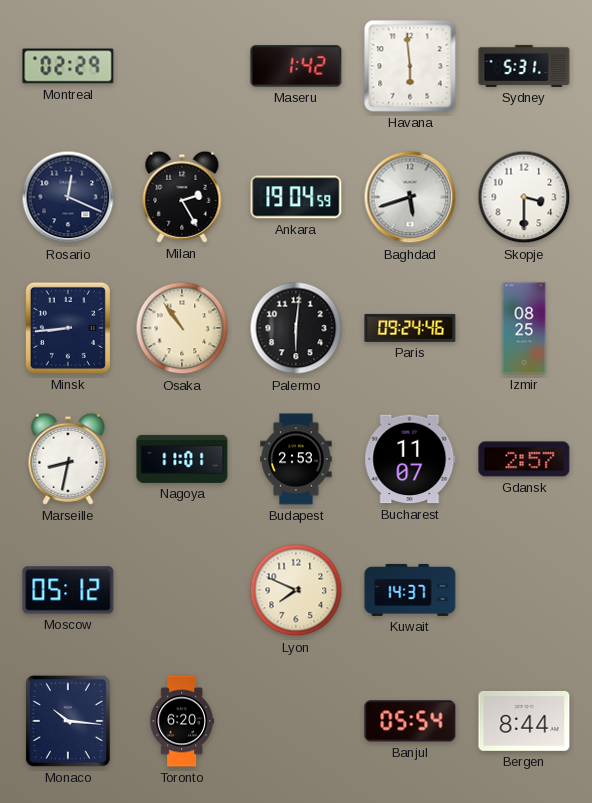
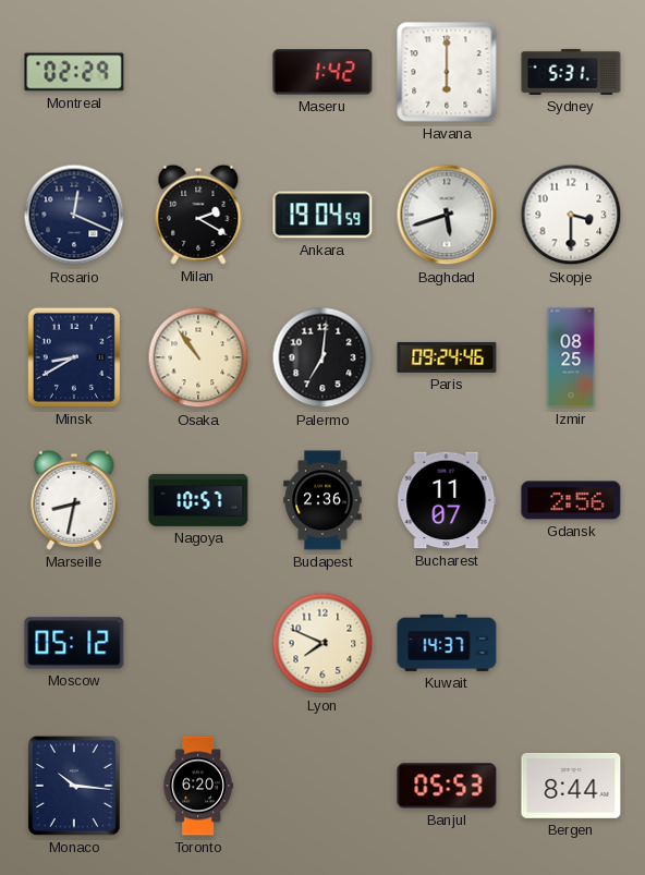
Havana: 5:59 -> 6:00
Milan: 2:25 -> 2:20
Minsk: 8:44 -> 8:40
Palermo: 6:01 -> 7:01
Nagoya: 11:01 -> 10:57
Budapest: 2:53 -> 2:36
Gdansk: 2:57 -> 2:56
Banjul: 05:54 -> 05:53
